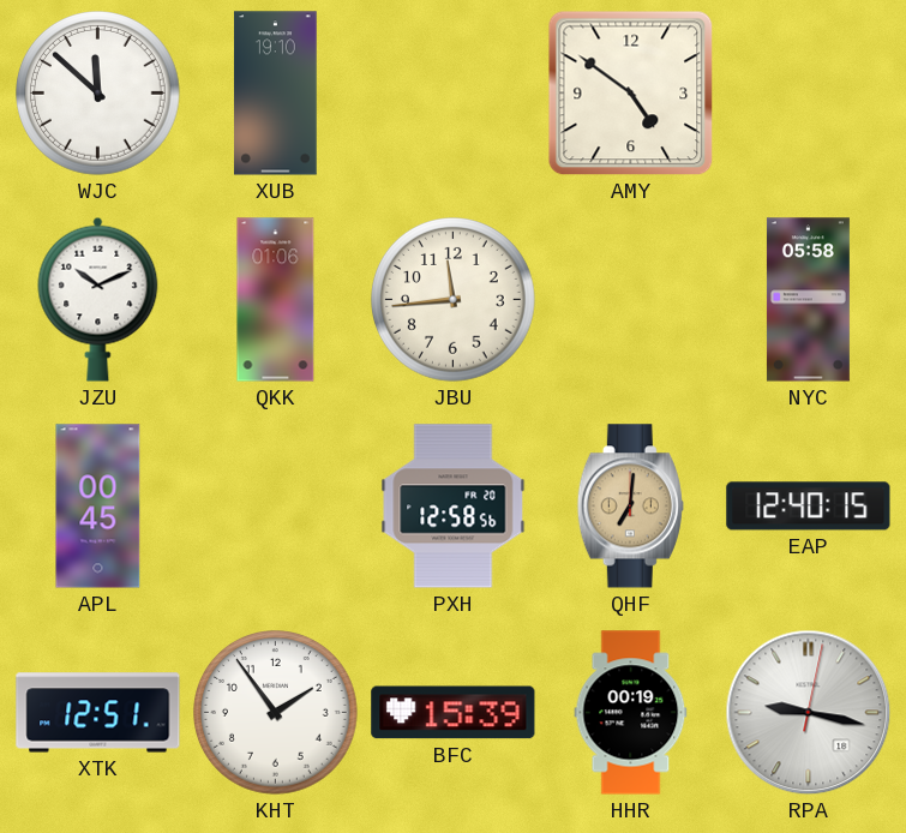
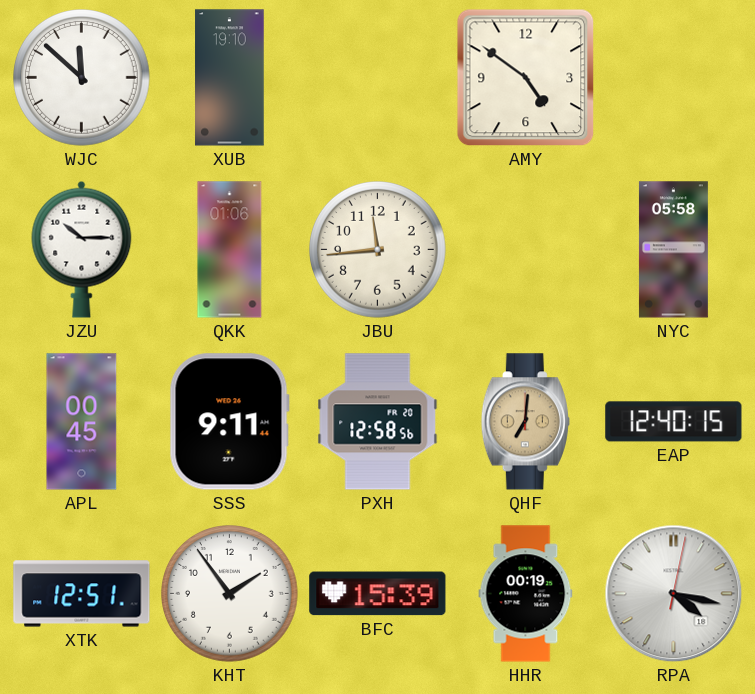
JZU: 10:11 -> 10:15
SSS: none -> 9:11
RPA: 9:17 -> 4:17
